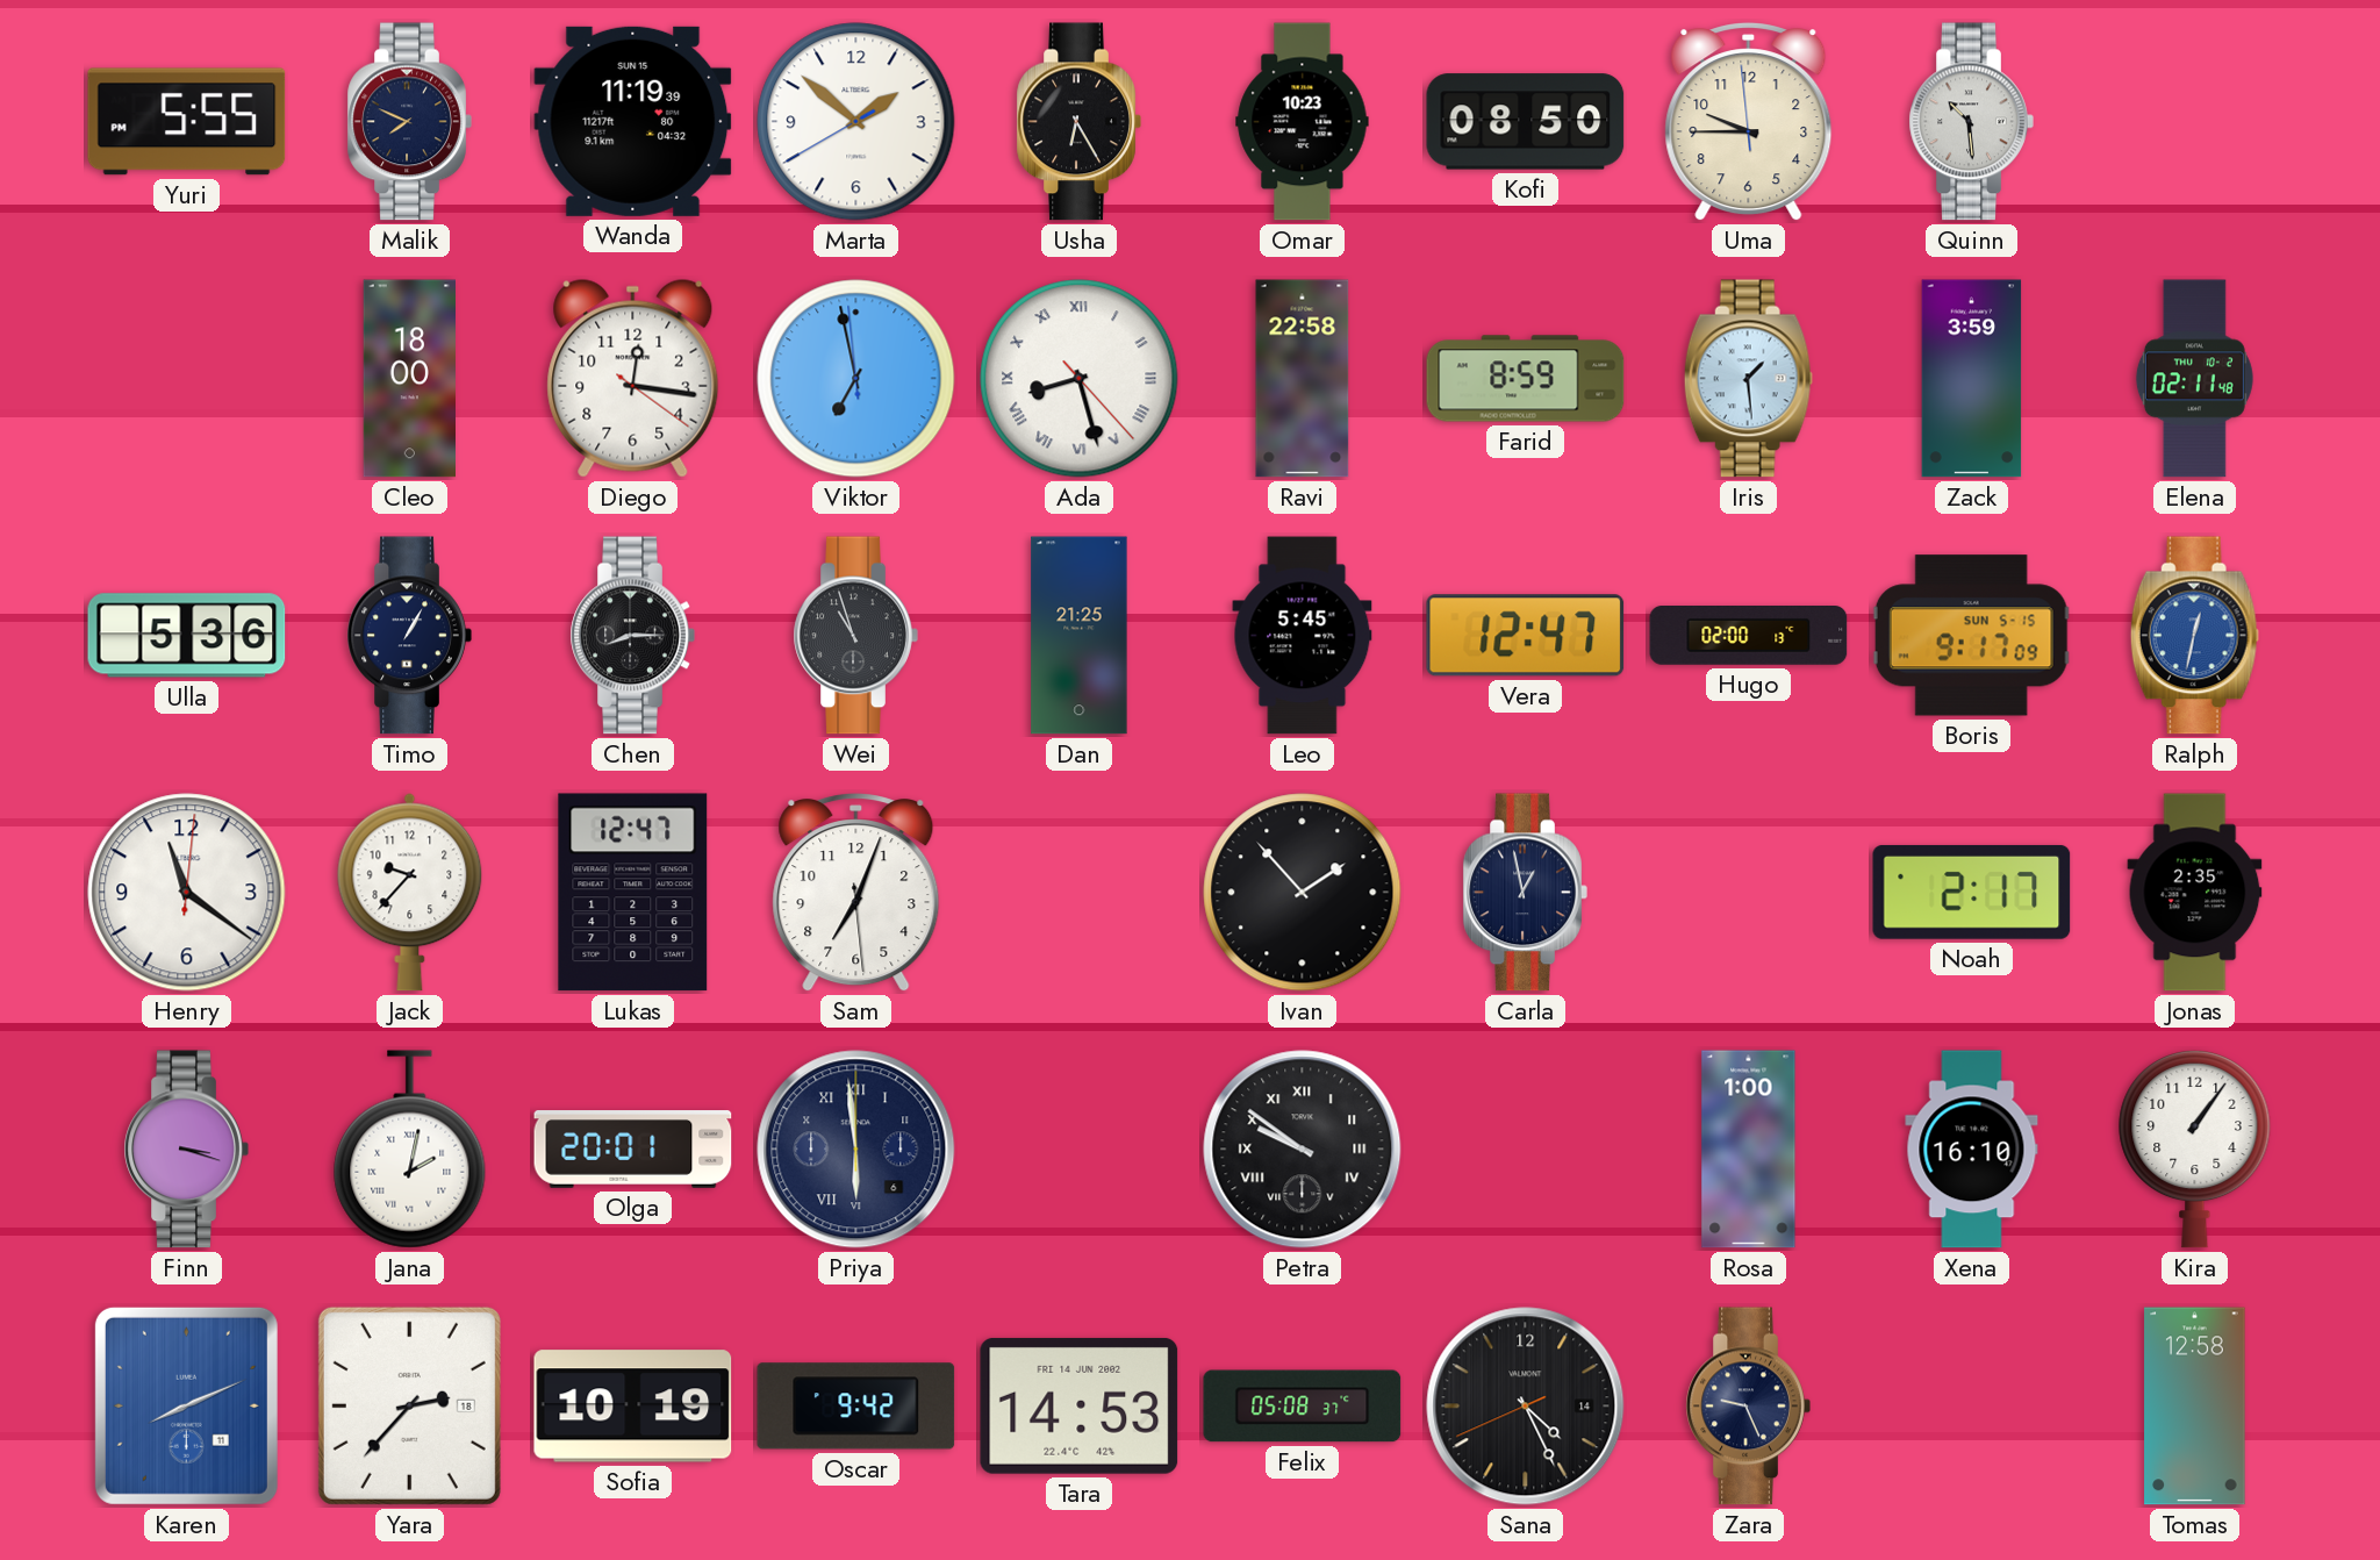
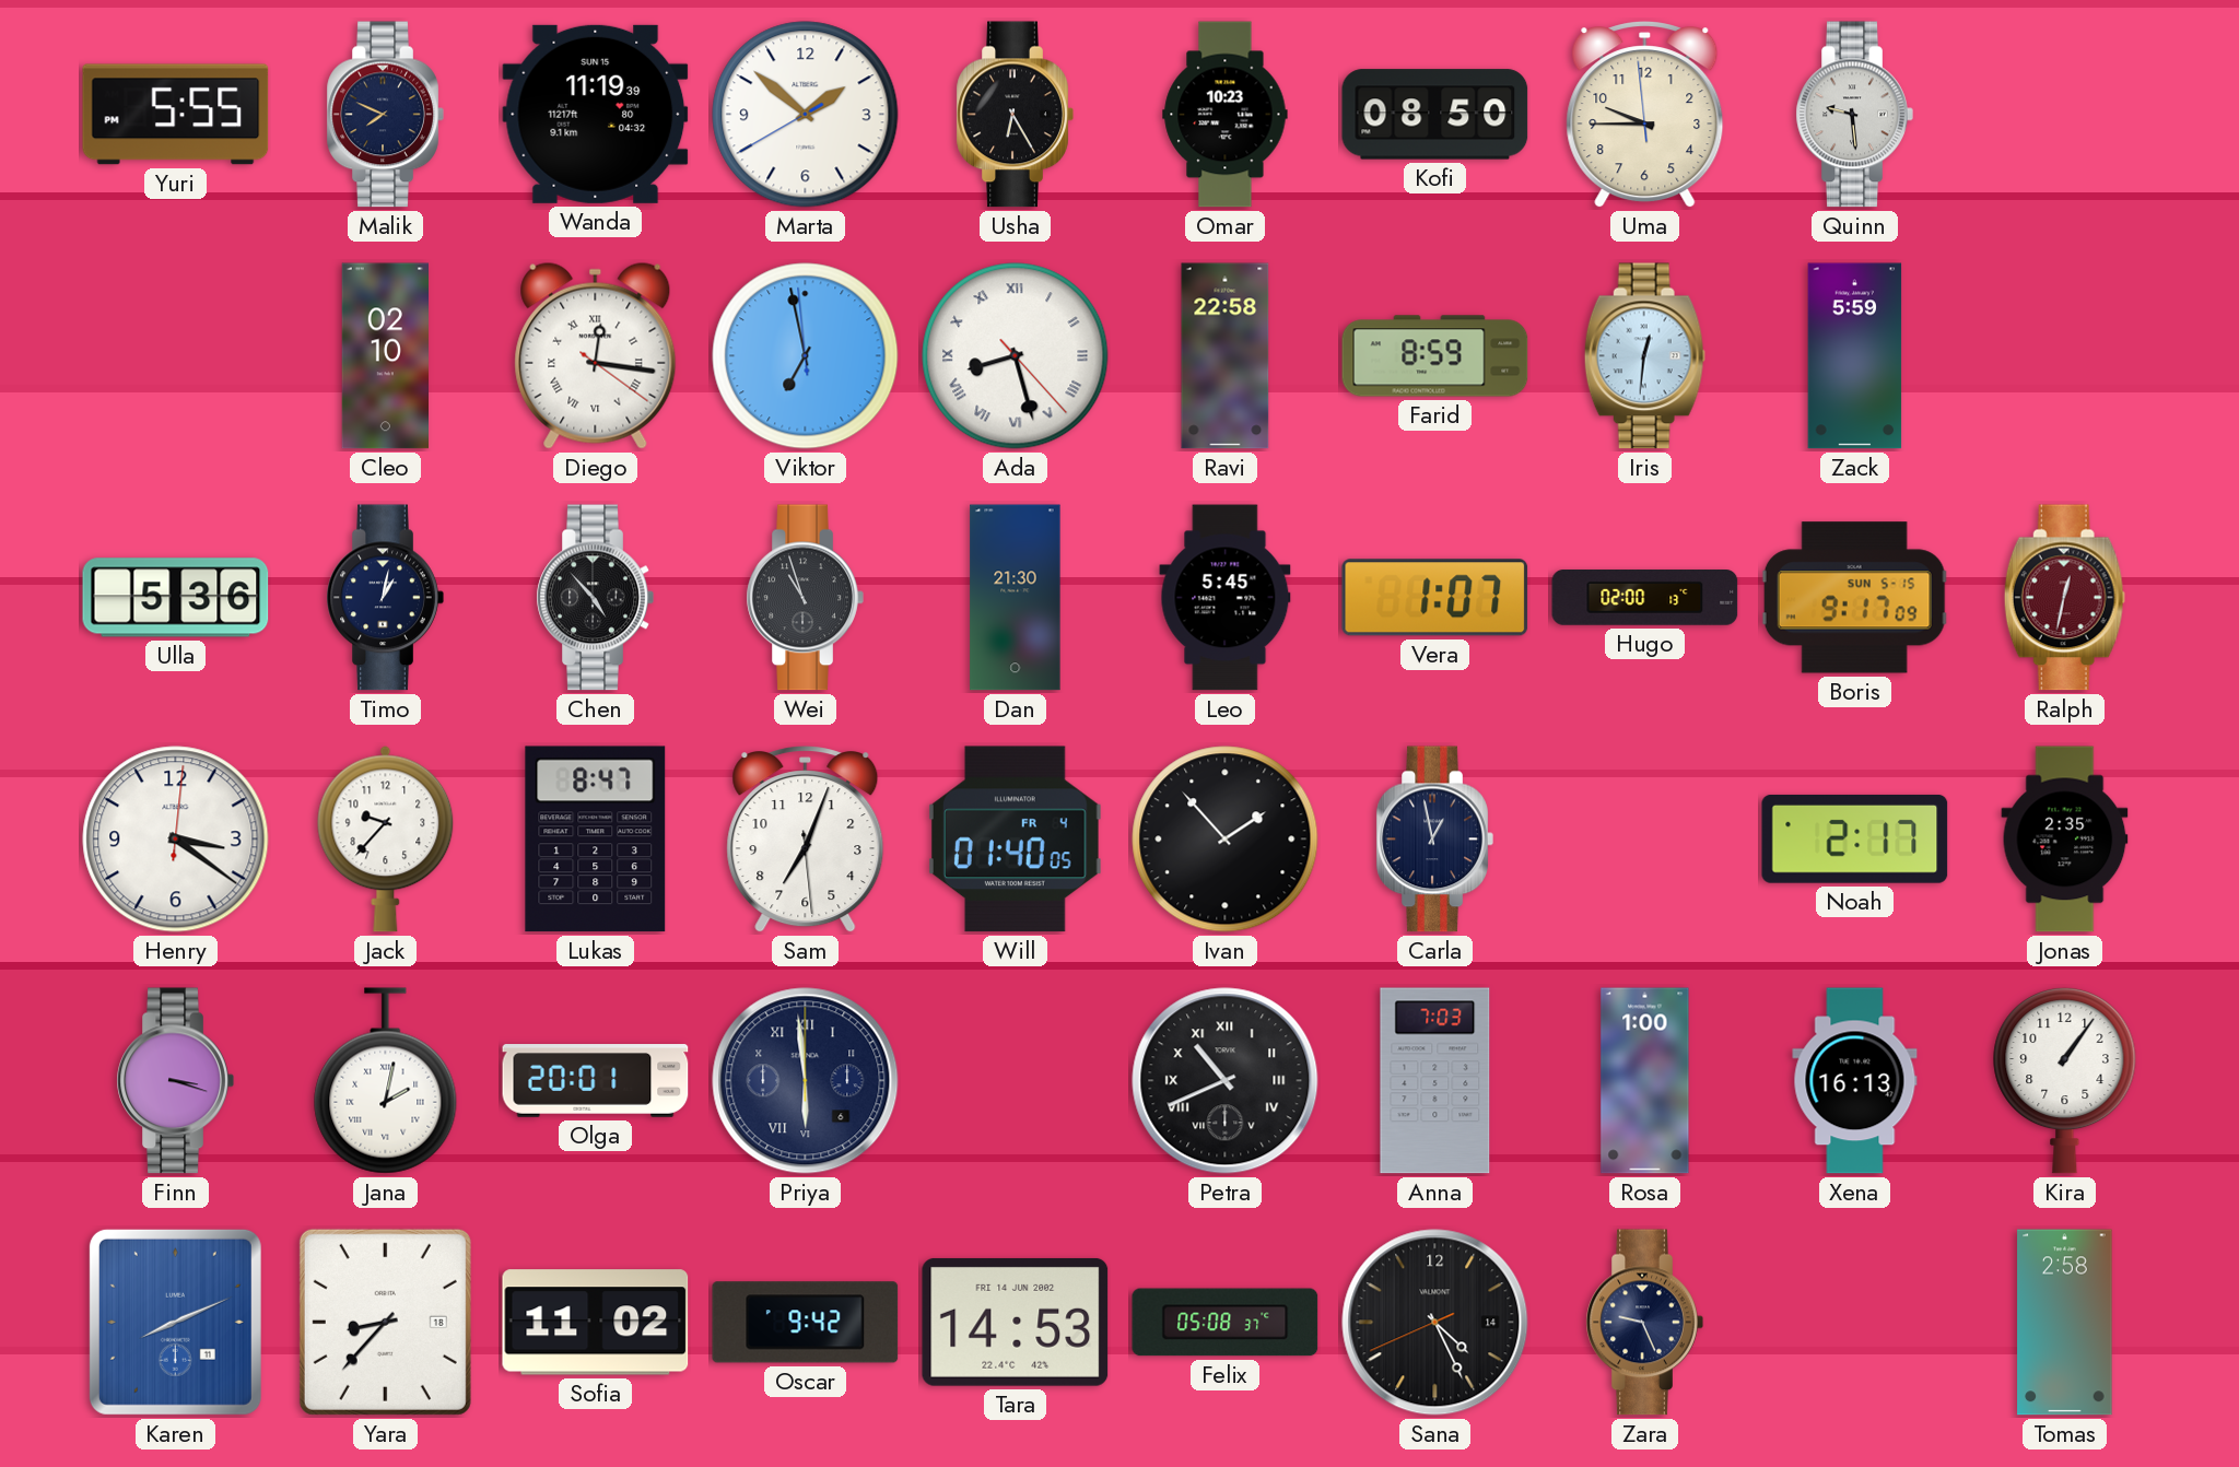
Quinn: 10:29 -> 9:29
Cleo: 18:00 -> 02:10
Diego numerals: Arabic -> Roman
Iris: 1:29 -> 12:31
Zack: 3:59 -> 5:59
Elena: 02:11 -> none
Timo: 1:05 -> 1:02
Chen: 8:15 -> 4:53
Dan: 21:25 -> 21:30
Vera: 12:47 -> 1:07
Ralph dial: blue -> burgundy
Henry: 11:21 -> 3:21
Lukas: 12:47 -> 8:47
Will: none -> 01:40
Petra: 9:51 -> 10:41
Anna: none -> 7:03
Xena: 16:10 -> 16:13
Yara: 2:37 -> 8:37
Sofia: 10:19 -> 11:02
Tomas: 12:58 -> 2:58
